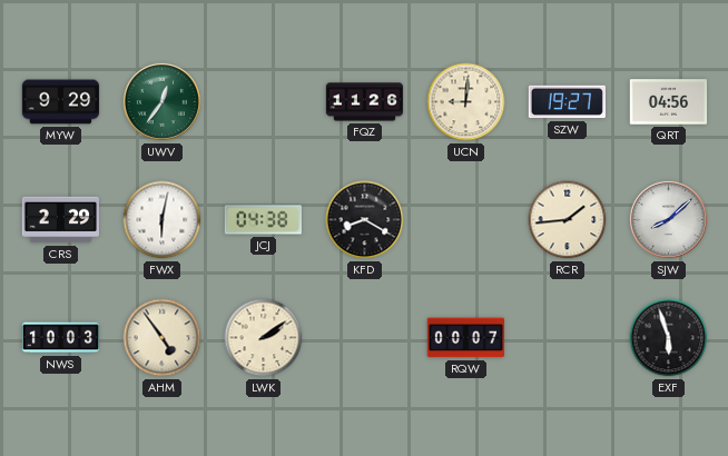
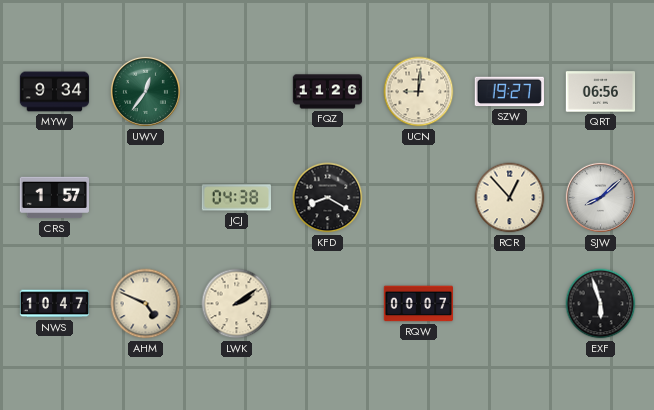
MYW: 9:29 -> 9:34
QRT: 04:56 -> 06:56
CRS: 2:29 -> 1:57
FWX: 6:02 -> none
RCR: 1:44 -> 12:53
NWS: 10:03 -> 10:47
AHM: 4:54 -> 4:49
